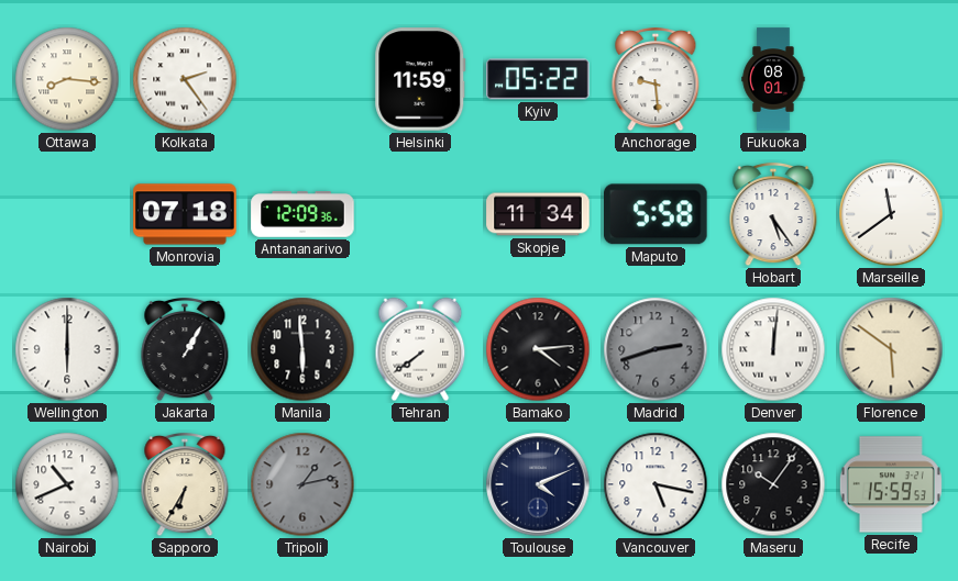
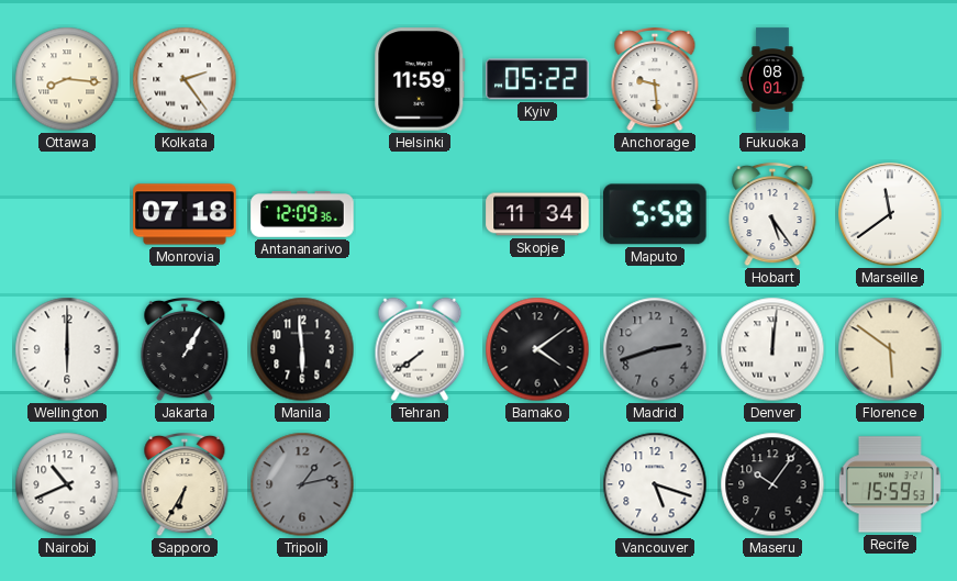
Bamako: 4:14 -> 4:09
Toulouse: 4:11 -> none
Vancouver: 5:17 -> 5:18
